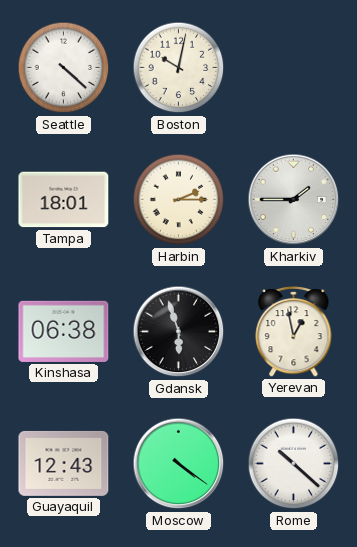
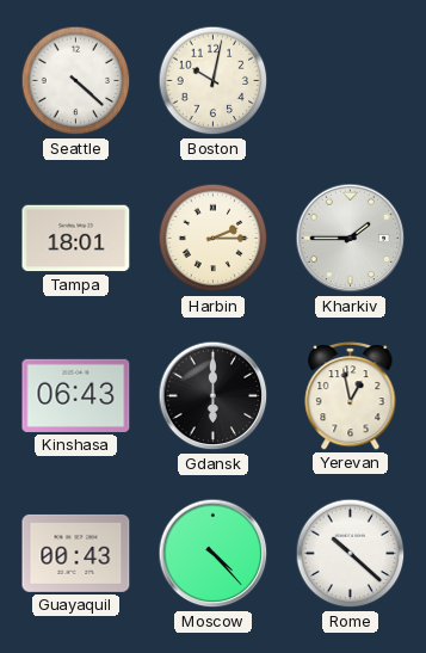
Kinshasa: 06:38 -> 06:43
Gdansk: 5:57 -> 6:00
Guayaquil: 12:43 -> 00:43
Moscow: 4:21 -> 4:23
